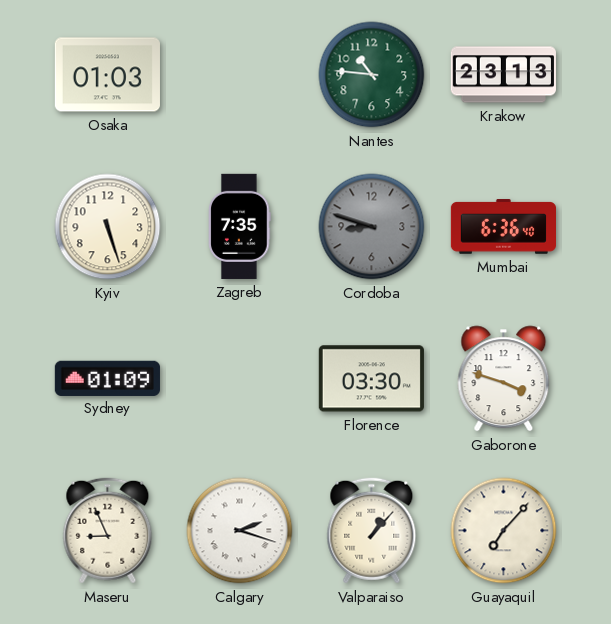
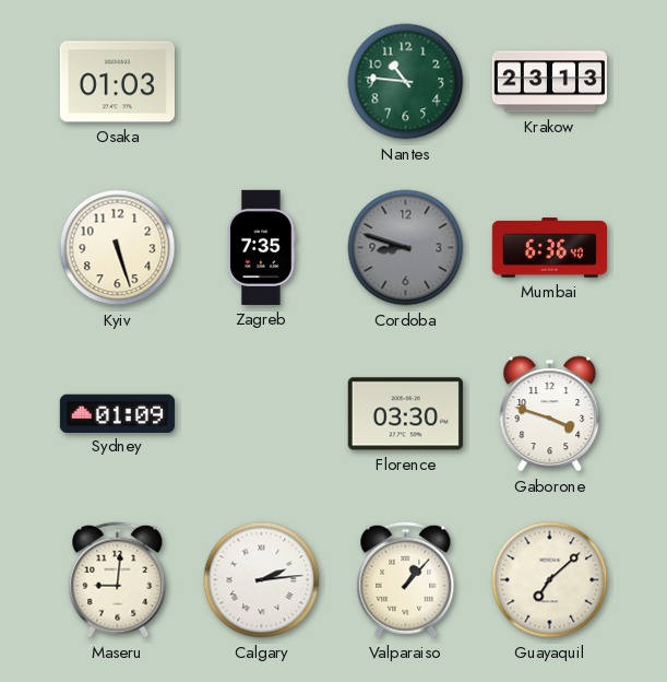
Maseru: 8:56 -> 9:01
Calgary: 2:18 -> 2:14
Guayaquil: 7:07 -> 7:08
